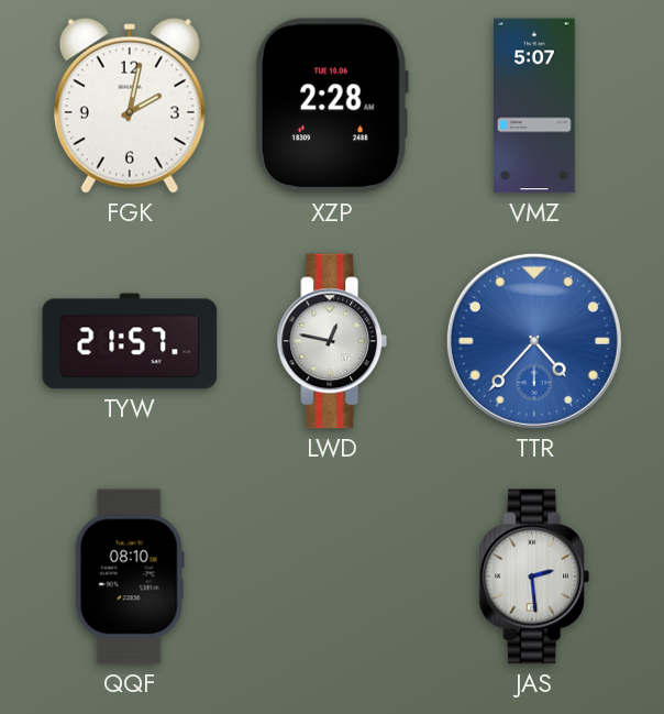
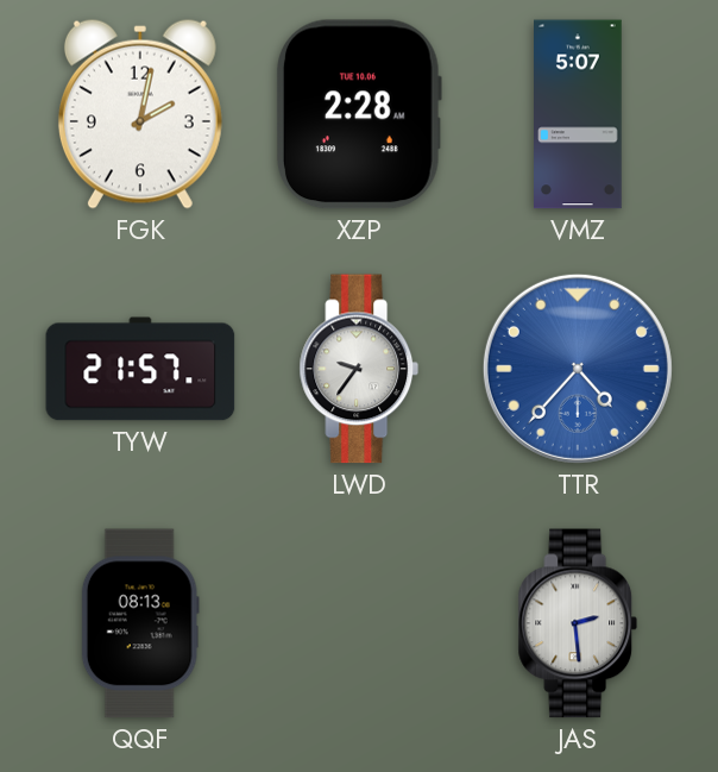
LWD: 12:47 -> 9:36
QQF: 08:10 -> 08:13
